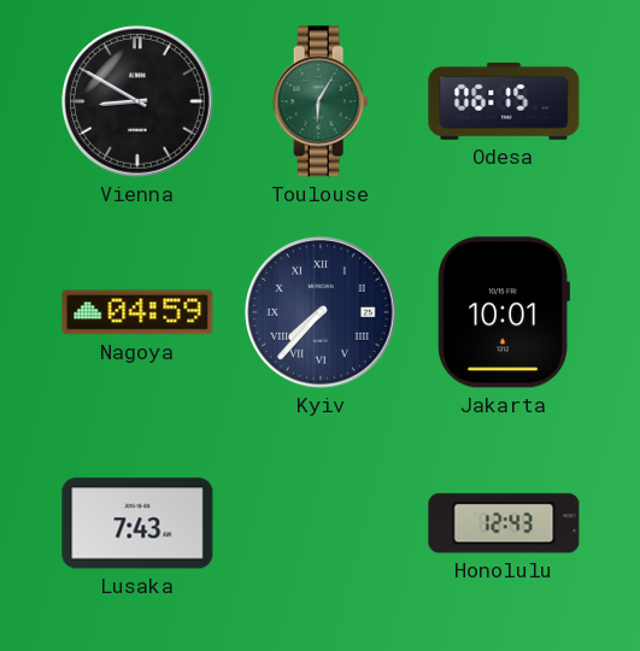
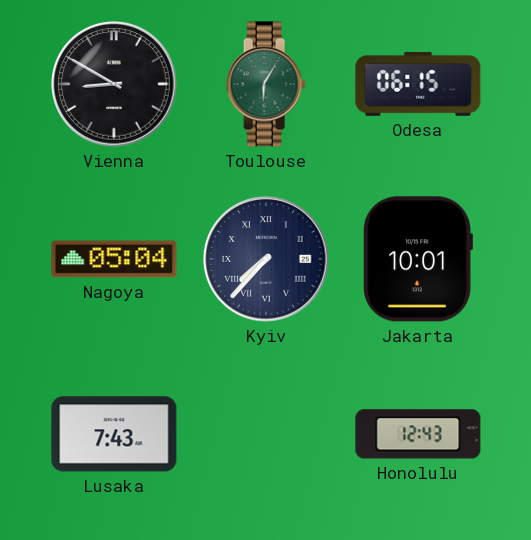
Nagoya: 04:59 -> 05:04
